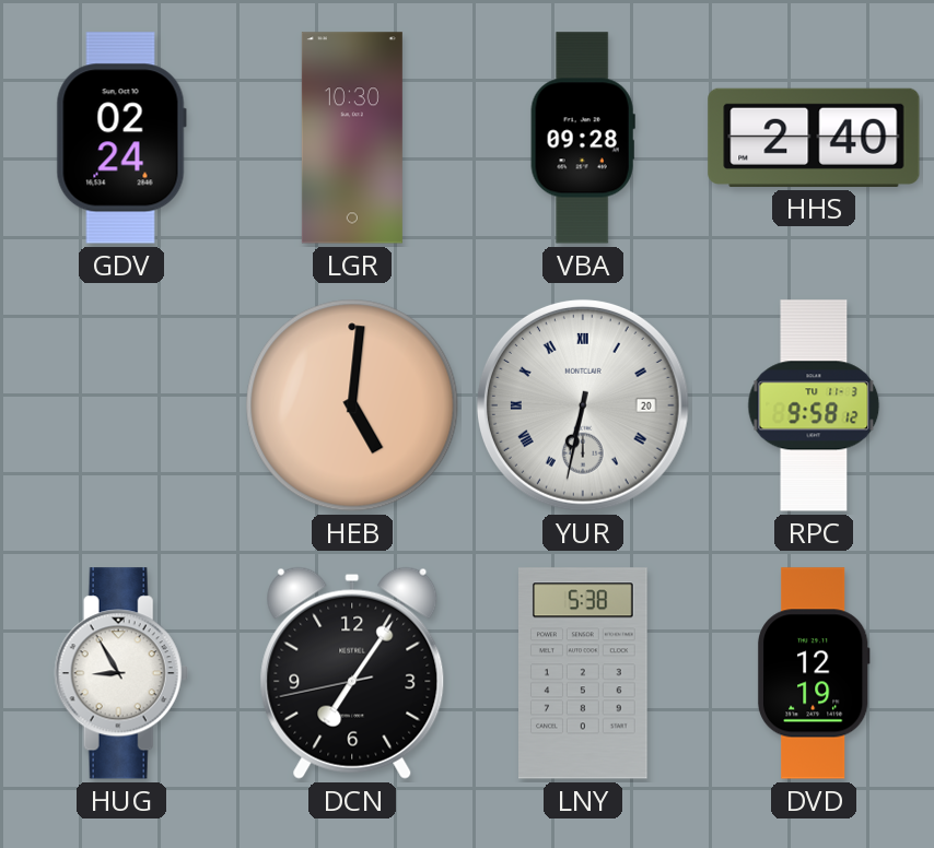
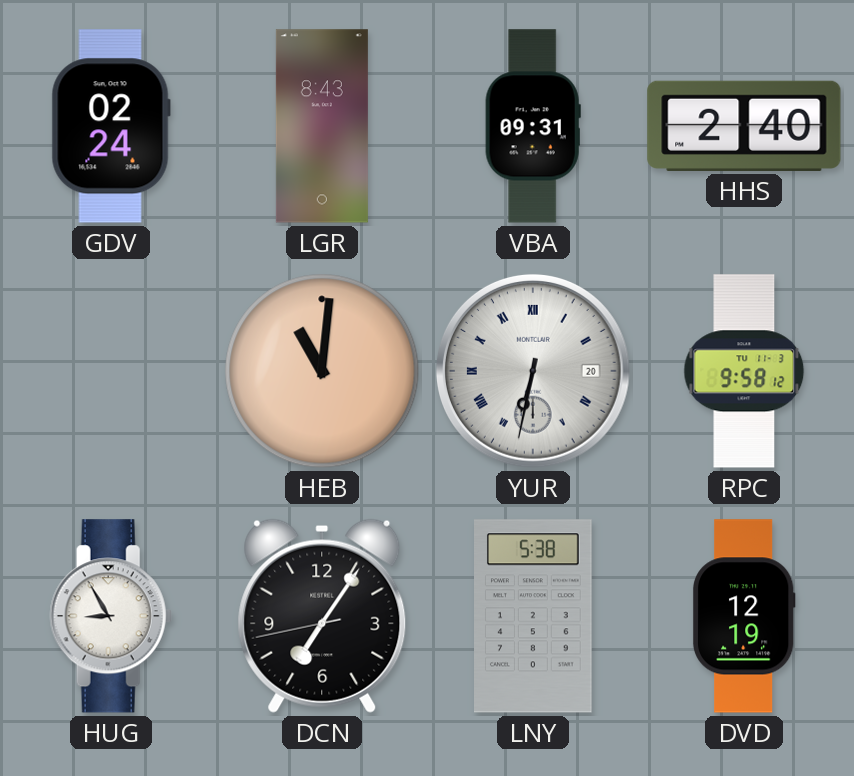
LGR: 10:30 -> 8:43
VBA: 09:28 -> 09:31
HEB: 5:01 -> 11:01
